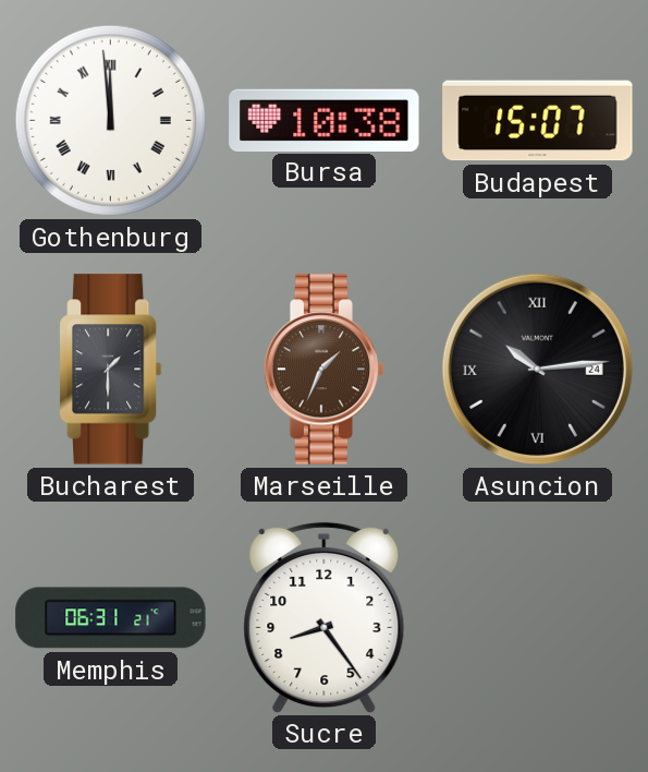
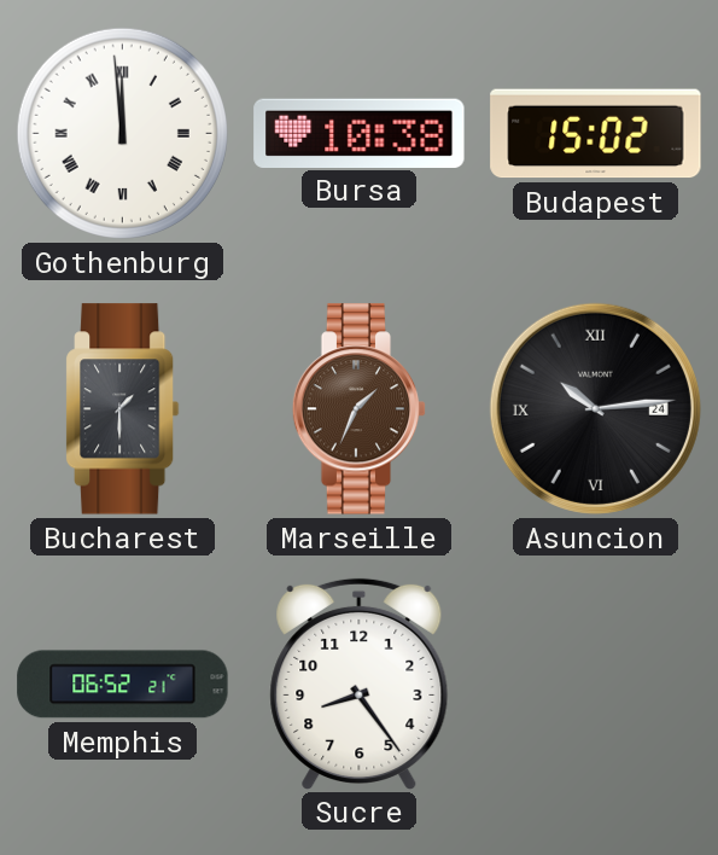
Budapest: 15:07 -> 15:02
Memphis: 06:31 -> 06:52
